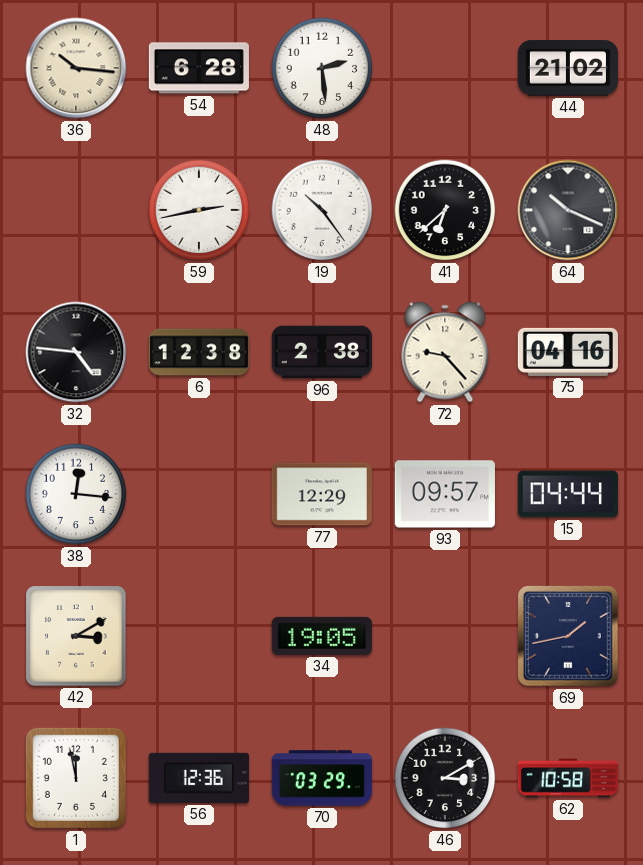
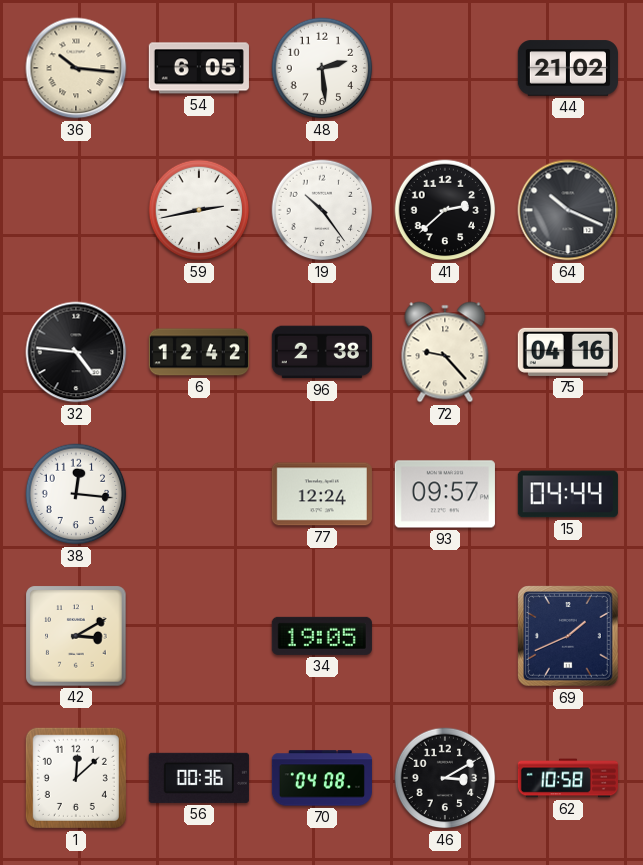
54: 6:28 -> 6:05
41: 6:38 -> 2:38
6: 12:38 -> 12:42
77: 12:29 -> 12:24
69: 1:43 -> 1:41
1: 11:58 -> 12:08
56: 12:36 -> 00:36
70: 03:29 -> 04:08
